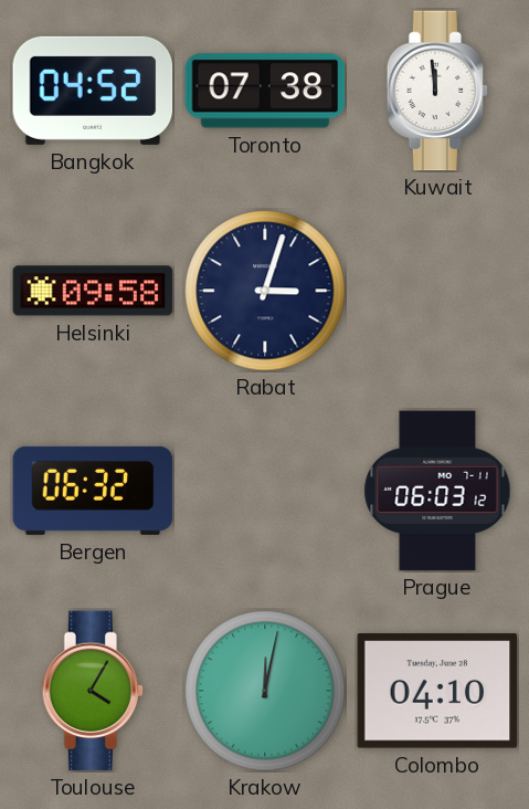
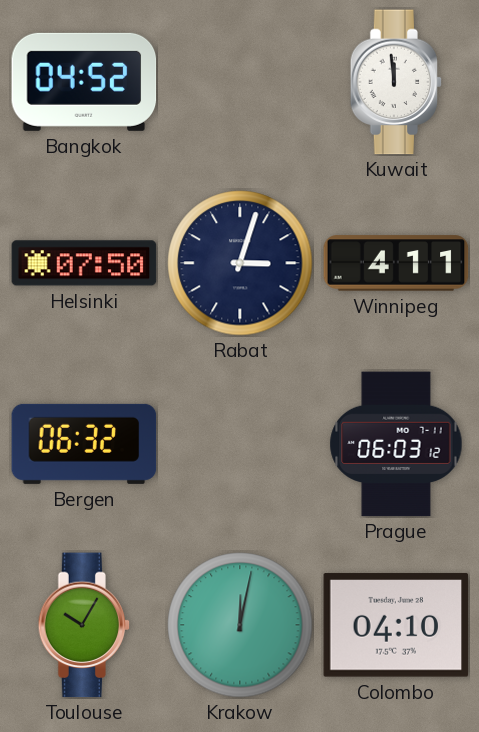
Toronto: 07:38 -> none
Helsinki: 09:58 -> 07:50
Winnipeg: none -> 4:11
Toulouse: 4:05 -> 10:05
